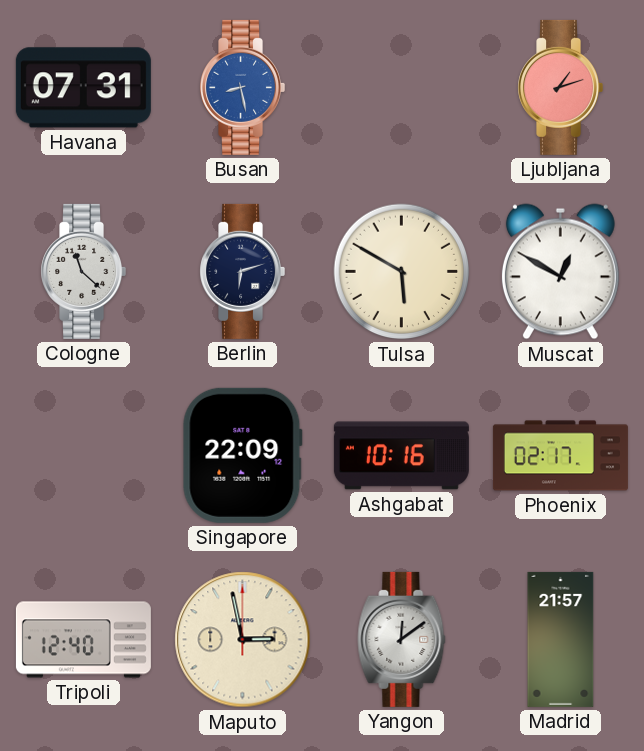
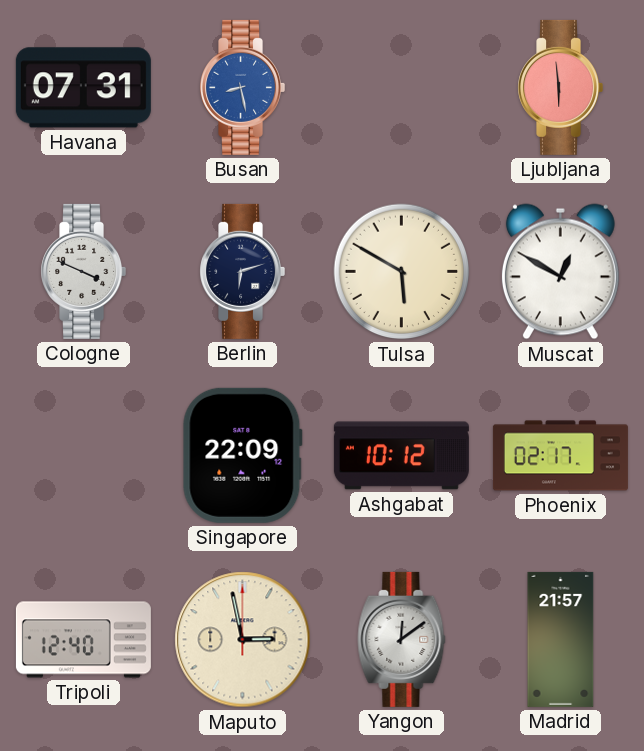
Ljubljana: 1:12 -> 5:59
Cologne: 11:22 -> 3:49
Ashgabat: 10:16 -> 10:12
